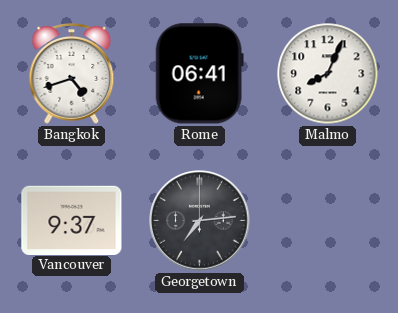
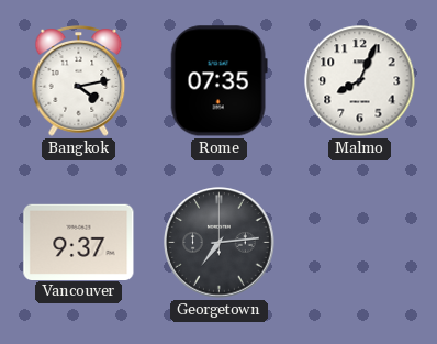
Bangkok: 4:42 -> 4:13
Rome: 06:41 -> 07:35
